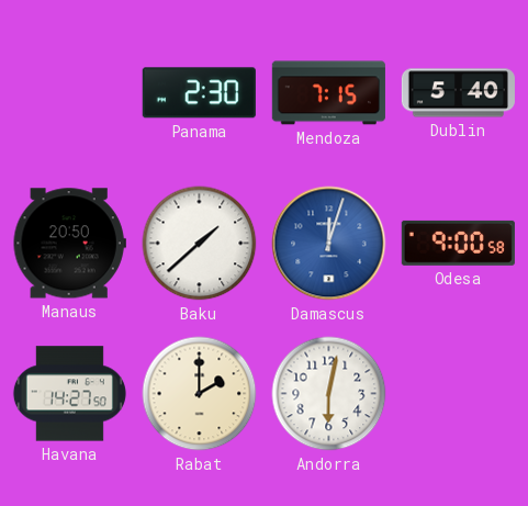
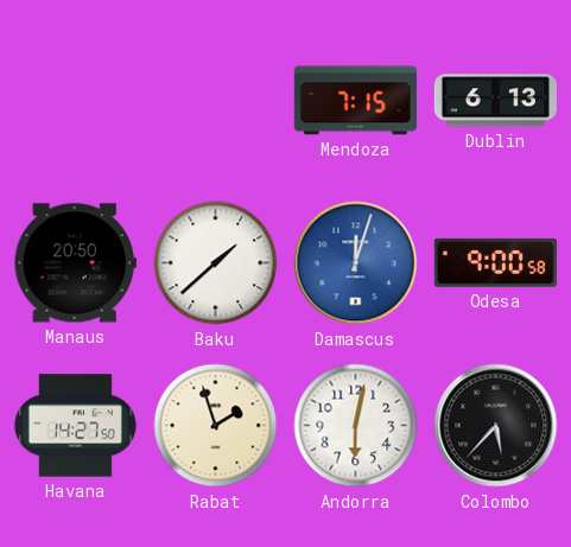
Panama: 2:30 -> none
Dublin: 5:40 -> 6:13
Rabat: 2:00 -> 1:57
Colombo: none -> 5:37
